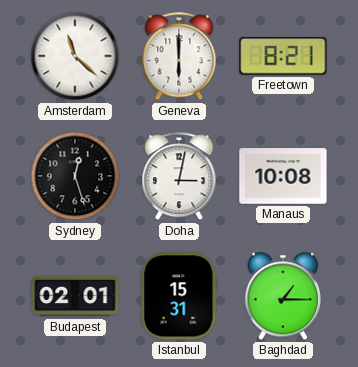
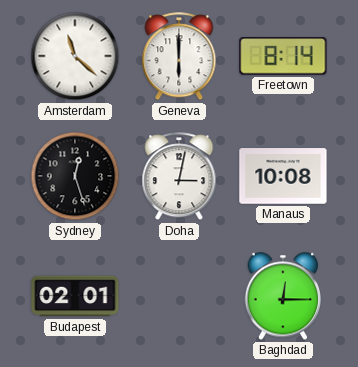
Freetown: 8:21 -> 8:14
Istanbul: 15:31 -> none
Baghdad: 1:15 -> 12:15
